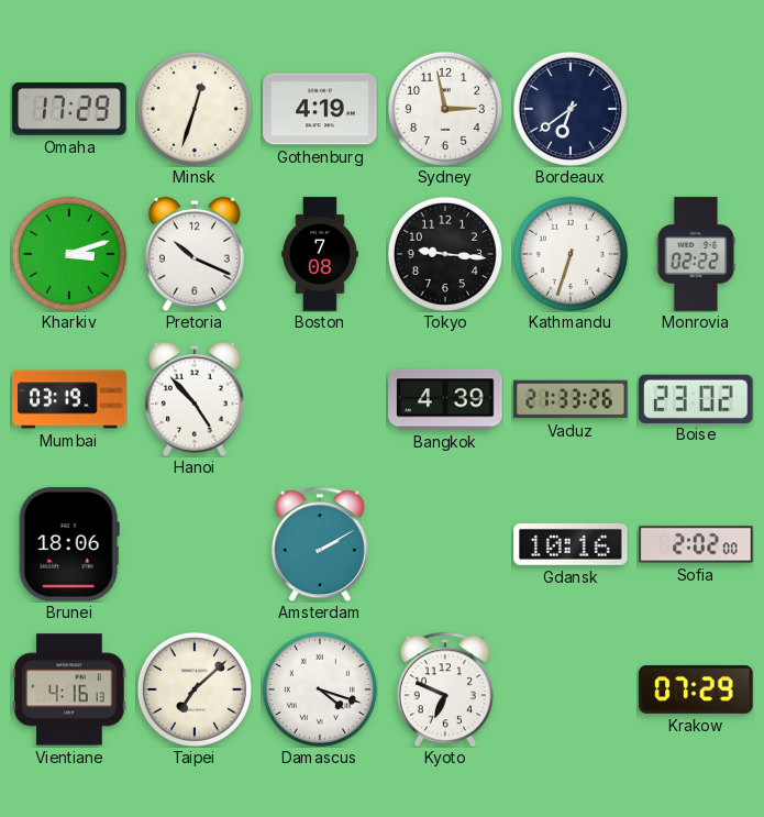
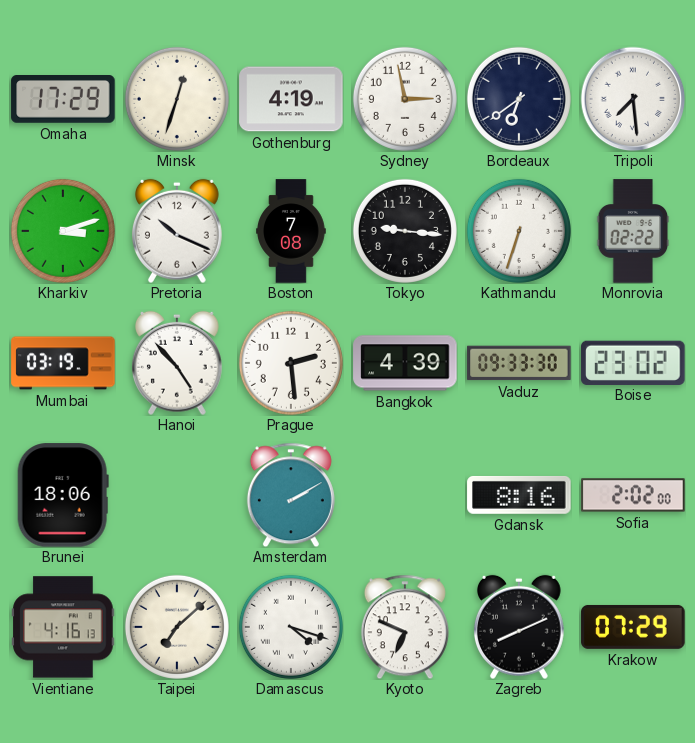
Tripoli: none -> 7:29
Prague: none -> 2:29
Vaduz: 21:33 -> 09:33
Gdansk: 10:16 -> 8:16
Zagreb: none -> 8:11
